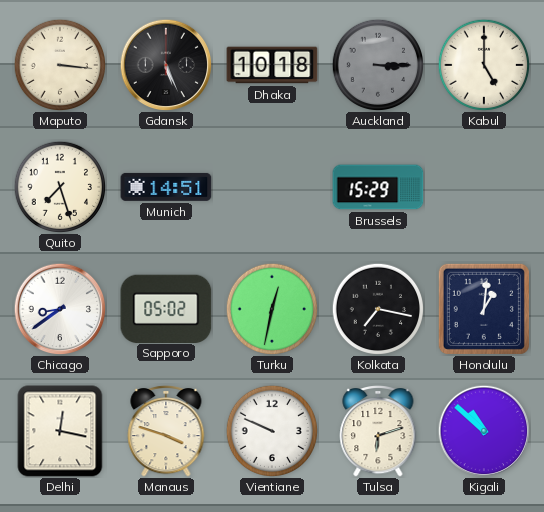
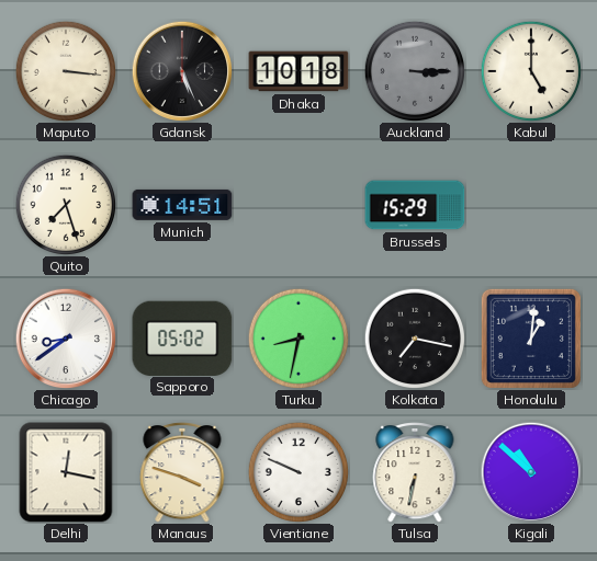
Turku: 12:32 -> 8:32
Tulsa: 6:12 -> 6:32
